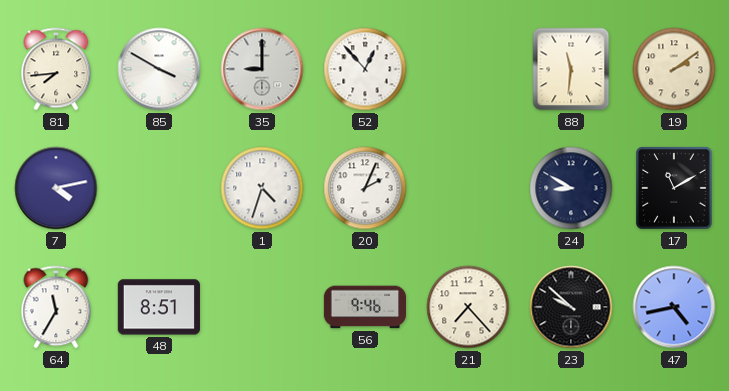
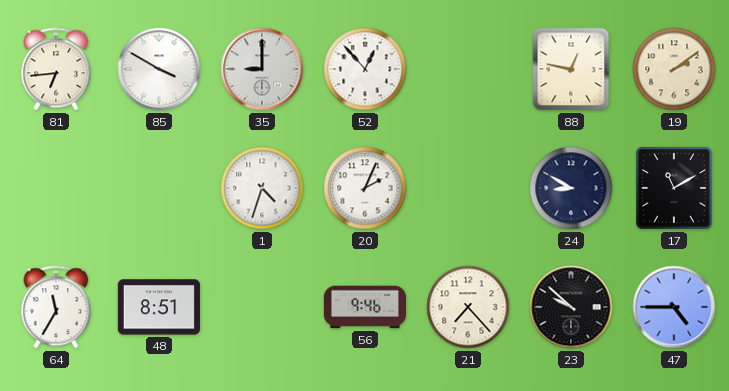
81: 7:44 -> 6:44
88: 11:31 -> 12:47
7: 4:13 -> none
47: 4:43 -> 4:45
